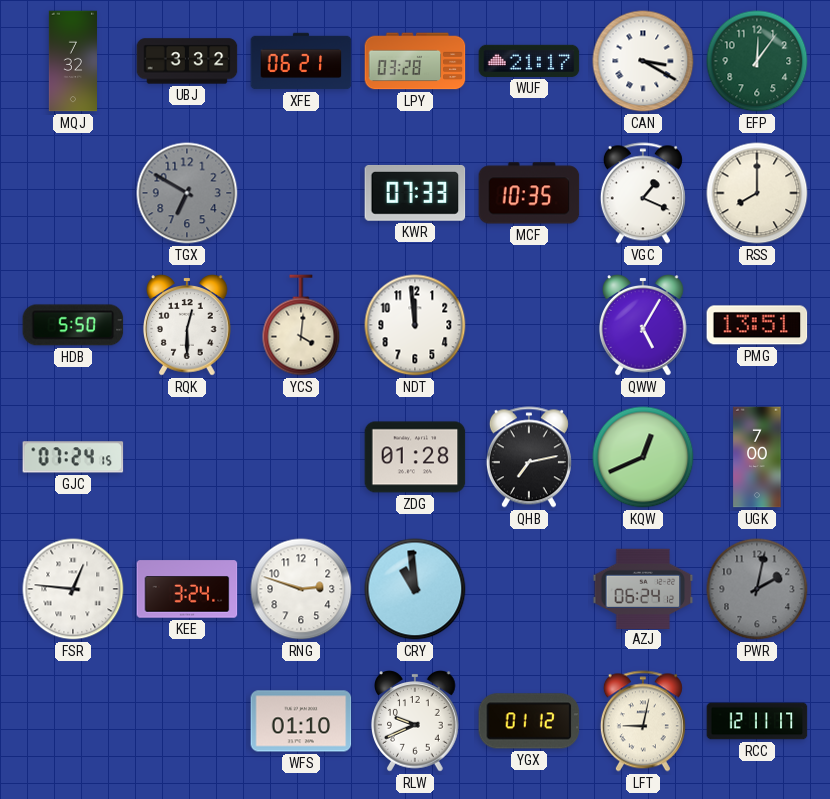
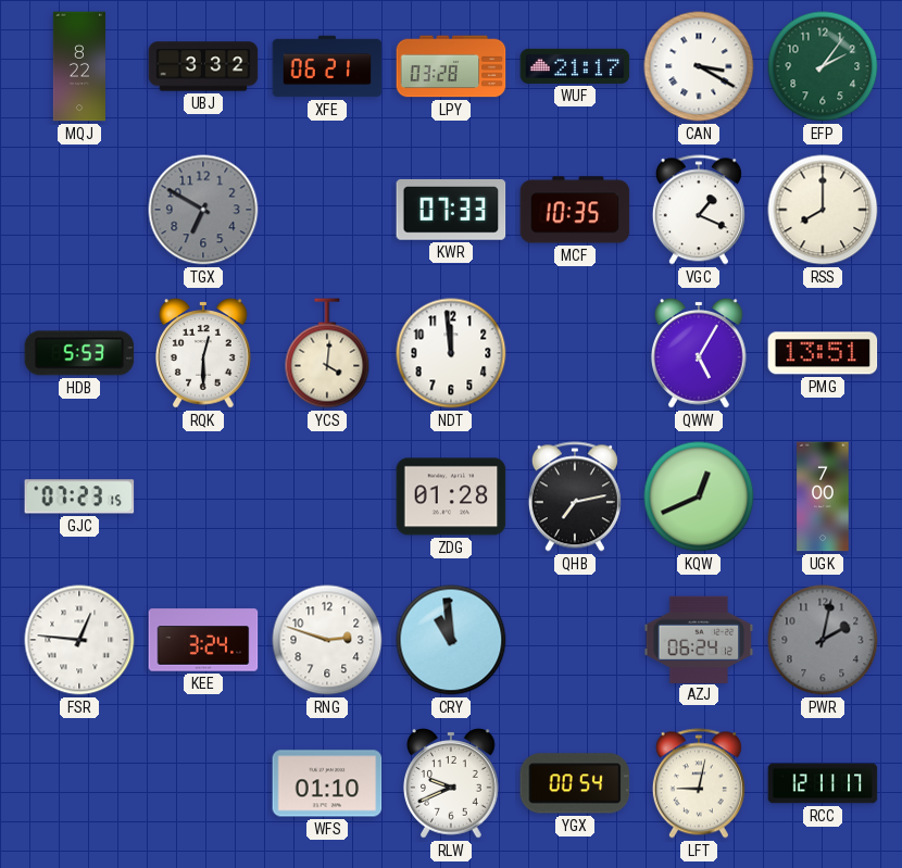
MQJ: 7:32 -> 8:22
EFP: 12:06 -> 2:06
HDB: 5:50 -> 5:53
GJC: 07:24 -> 07:23
YGX: 01:12 -> 00:54
